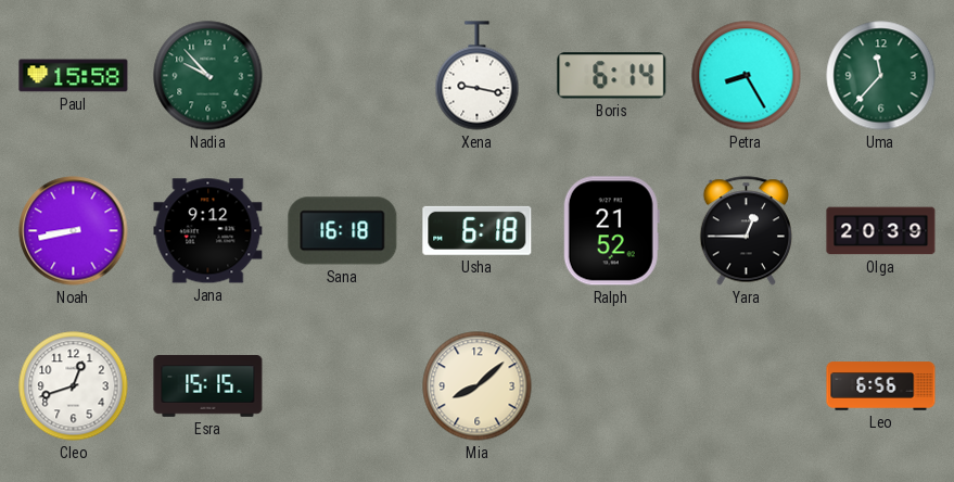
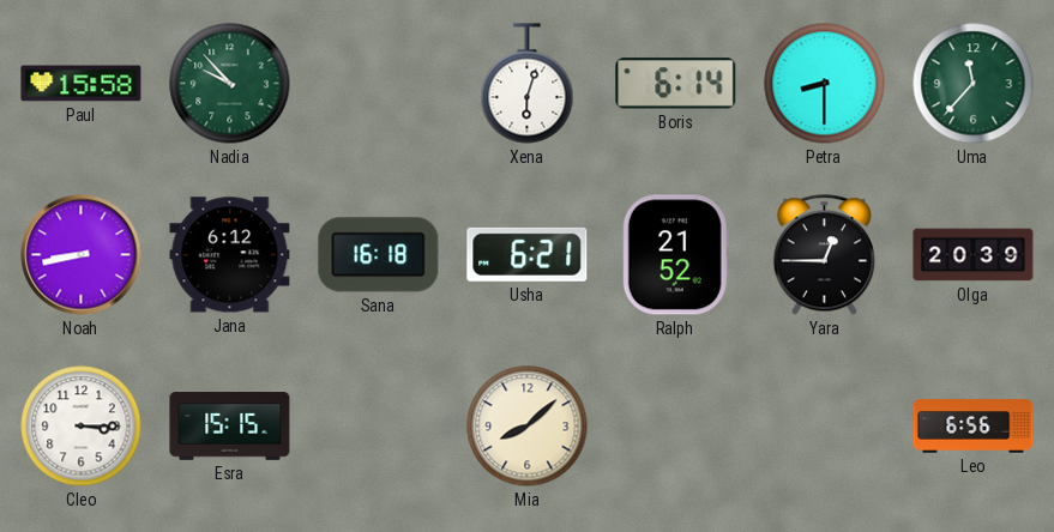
Xena: 9:17 -> 6:03
Petra: 8:25 -> 8:30
Jana: 9:12 -> 6:12
Usha: 6:18 -> 6:21
Cleo: 12:42 -> 3:15
